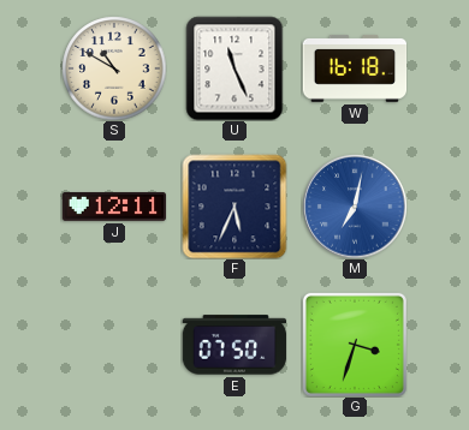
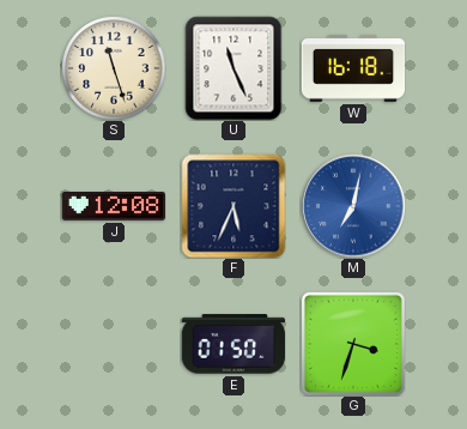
S: 10:50 -> 11:27
J: 12:11 -> 12:08
E: 07:50 -> 01:50
